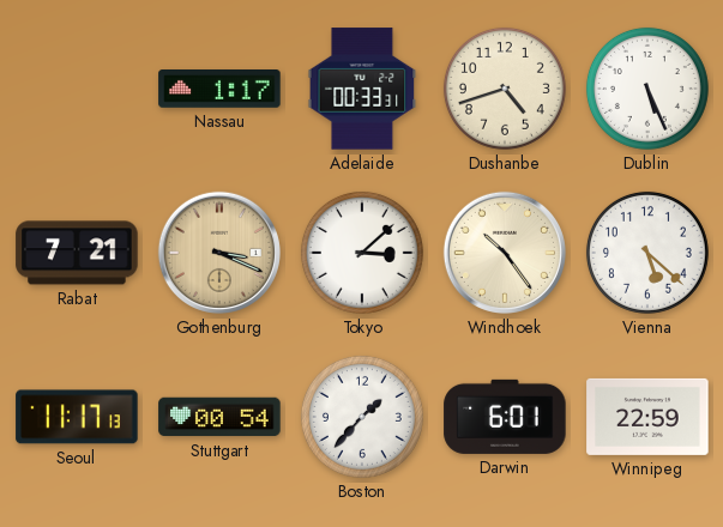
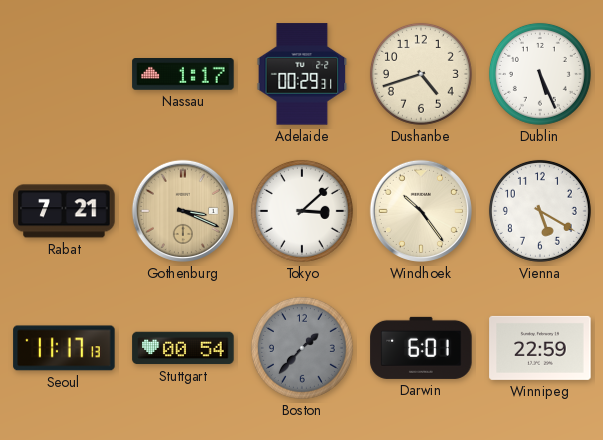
Adelaide: 00:33 -> 00:29
Vienna: 5:22 -> 5:20
Boston dial: white -> grey
